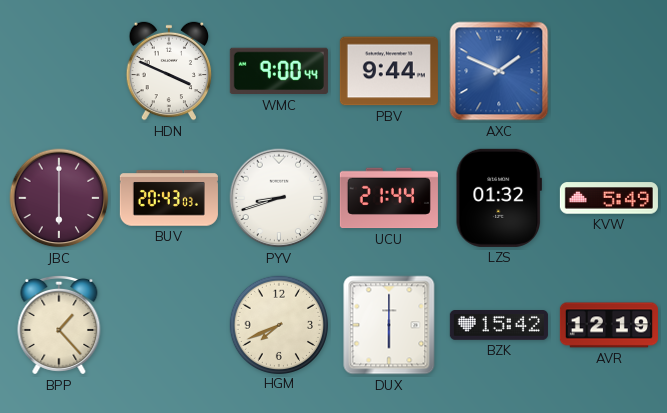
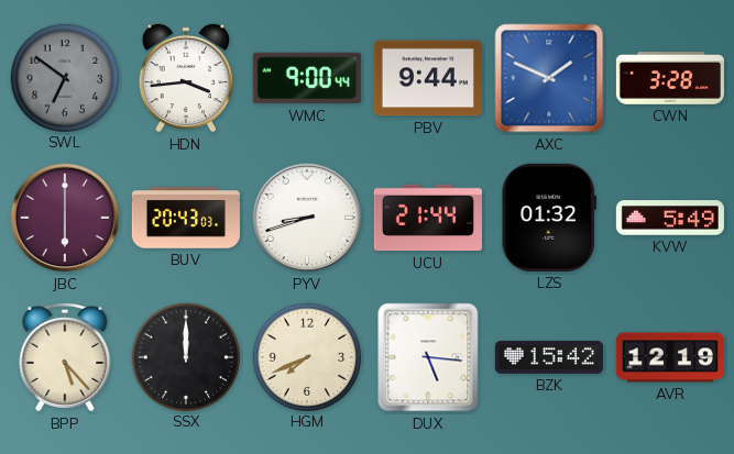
SWL: none -> 6:51
HDN: 3:49 -> 3:44
CWN: none -> 3:28
BPP: 1:23 -> 5:23
SSX: none -> 12:00
DUX: 6:00 -> 5:16
